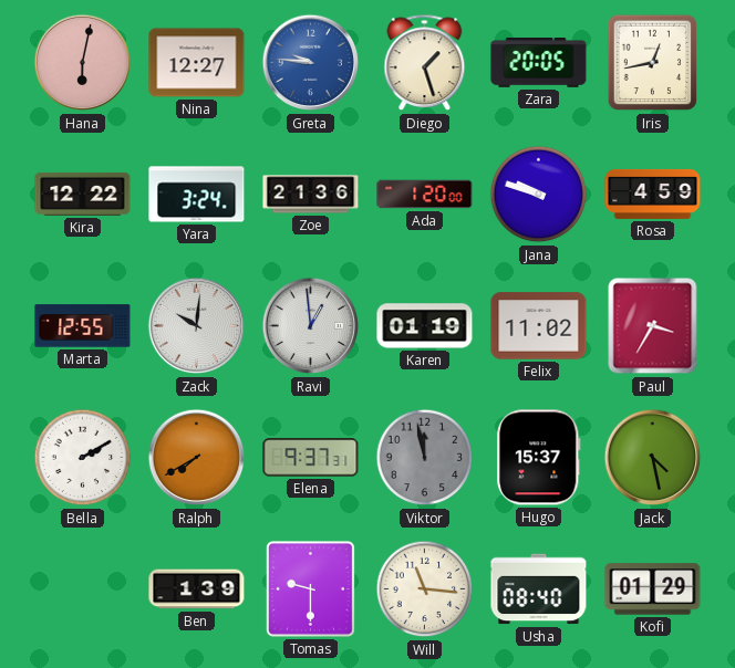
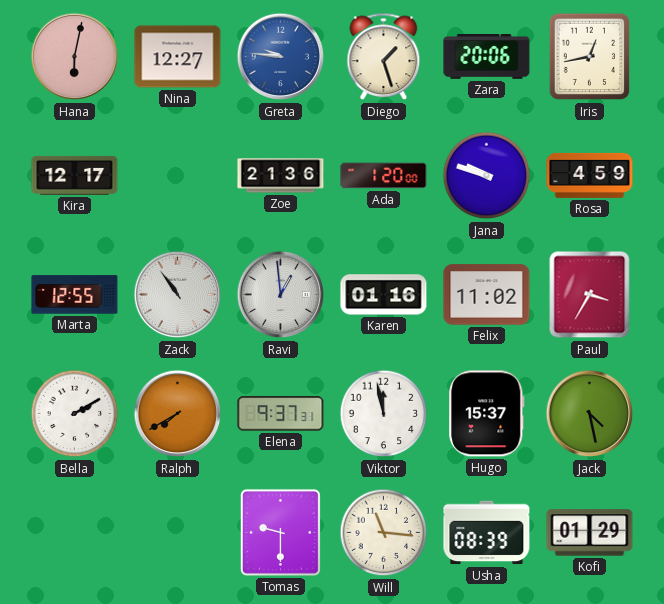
Zara: 20:05 -> 20:06
Kira: 12:22 -> 12:17
Yara: 3:24 -> none
Zack: 10:01 -> 10:54
Karen: 01:19 -> 01:16
Viktor dial: grey -> white
Ben: 1:39 -> none
Usha: 08:40 -> 08:39
